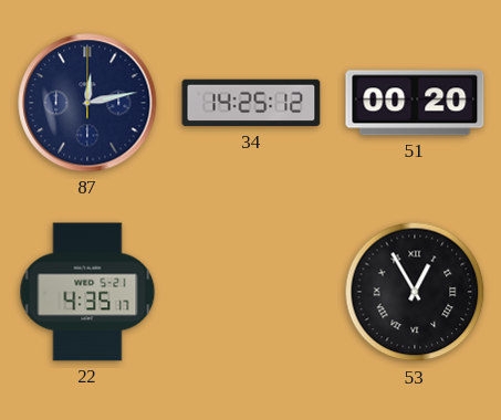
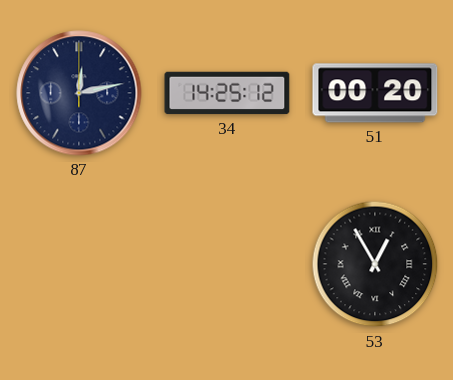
22: 4:35 -> none
